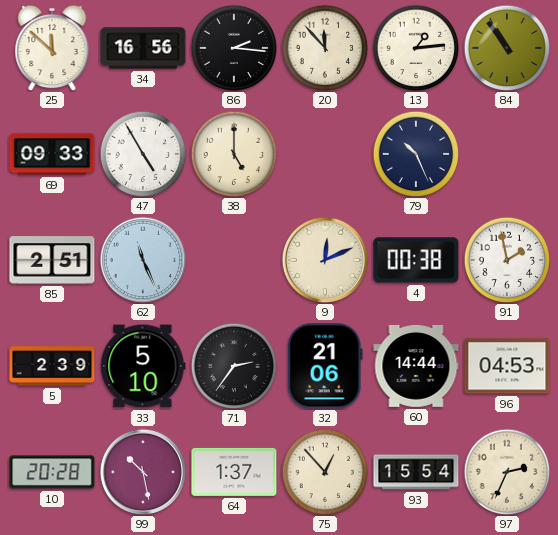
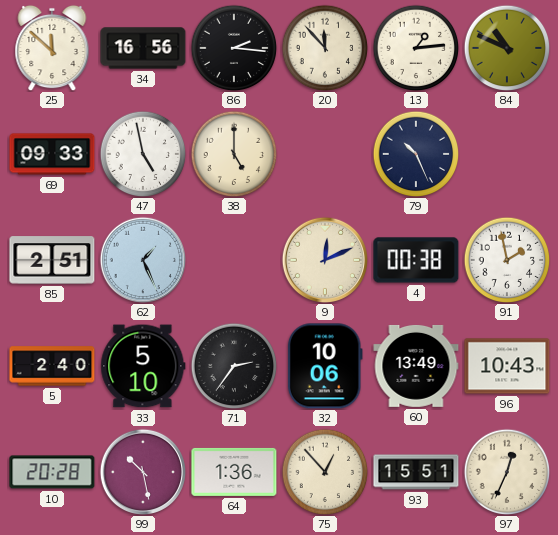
84: 10:54 -> 10:49
47: 4:55 -> 4:58
62: 11:26 -> 1:26
5: 2:39 -> 2:40
32: 21:06 -> 10:06
60: 14:44 -> 13:49
96: 04:53 -> 10:43
64: 1:37 -> 1:36
93: 15:54 -> 15:51
97: 2:34 -> 12:34
